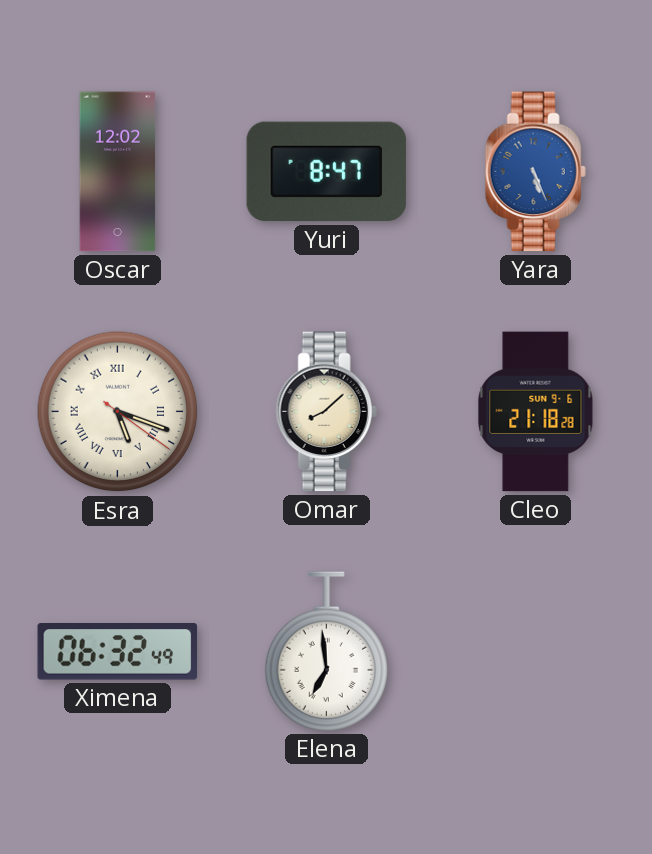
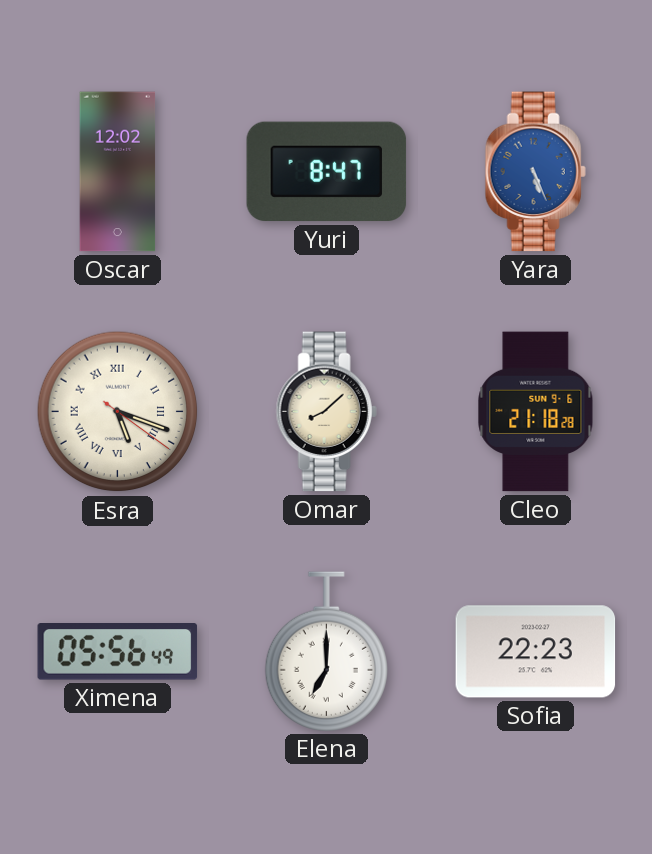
Ximena: 06:32 -> 05:56
Elena: 6:59 -> 7:00
Sofia: none -> 22:23
